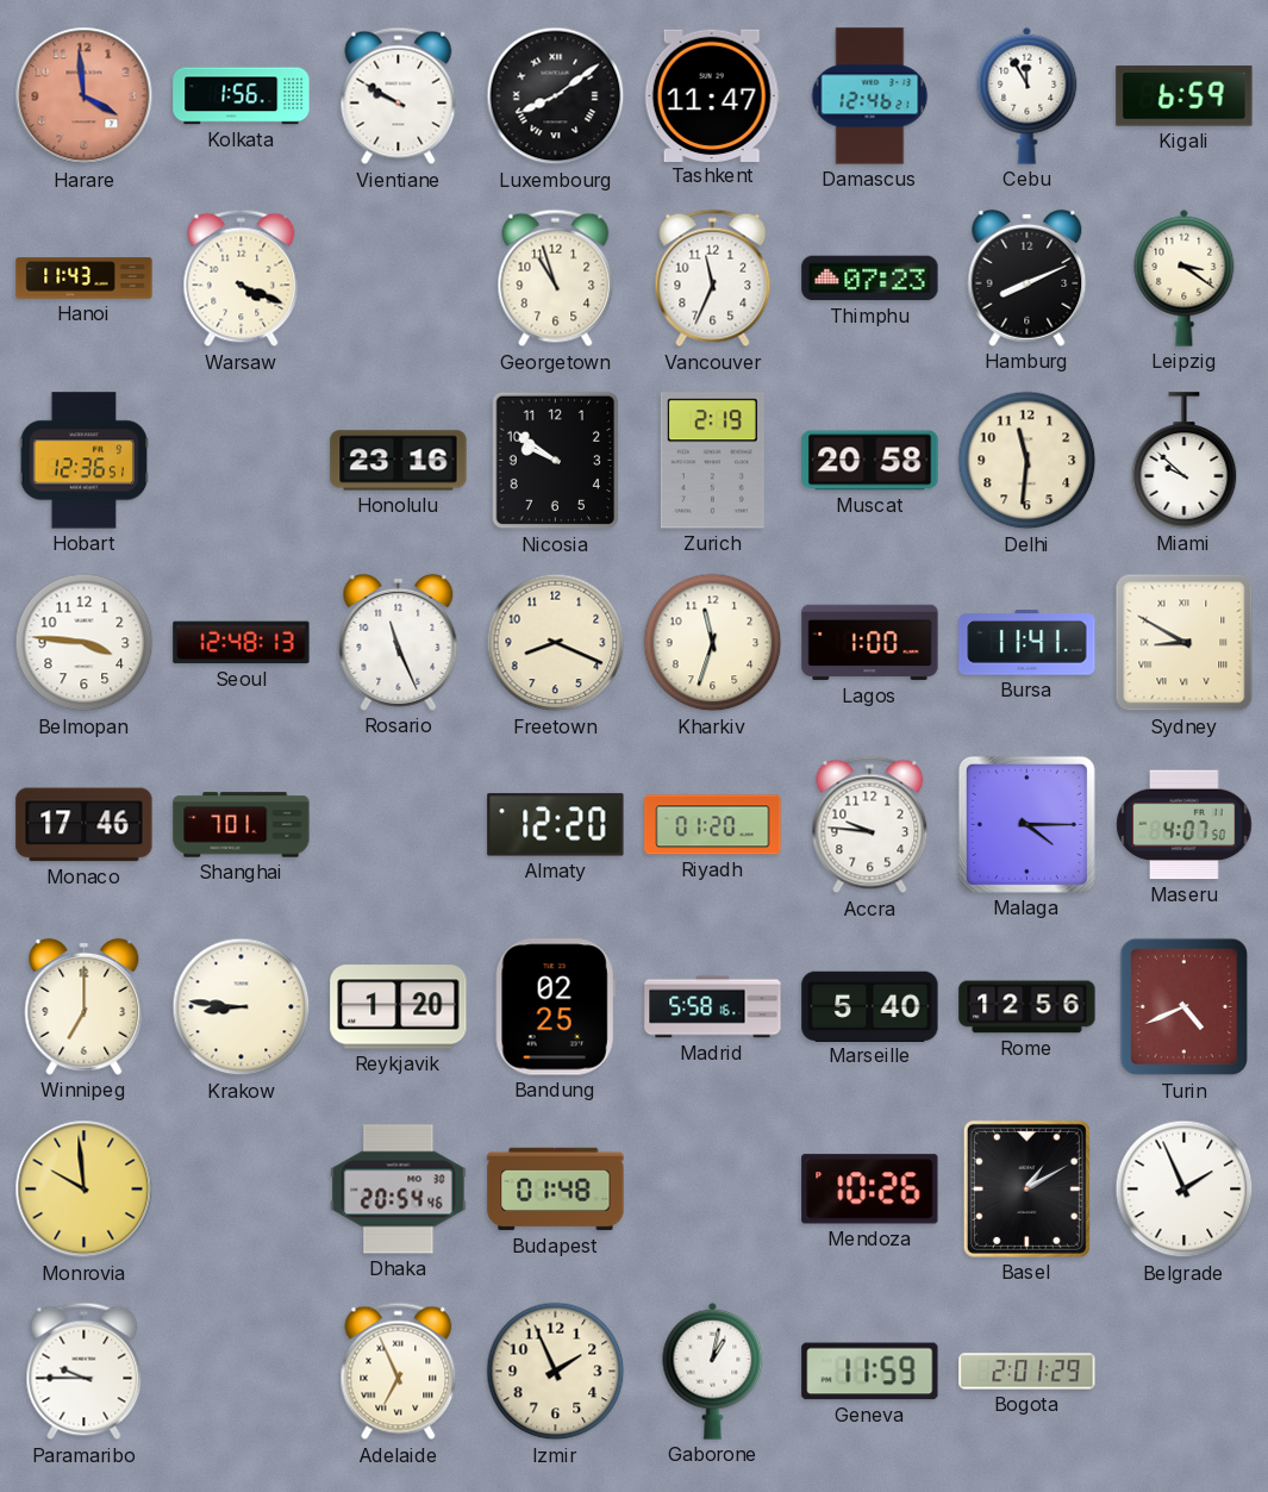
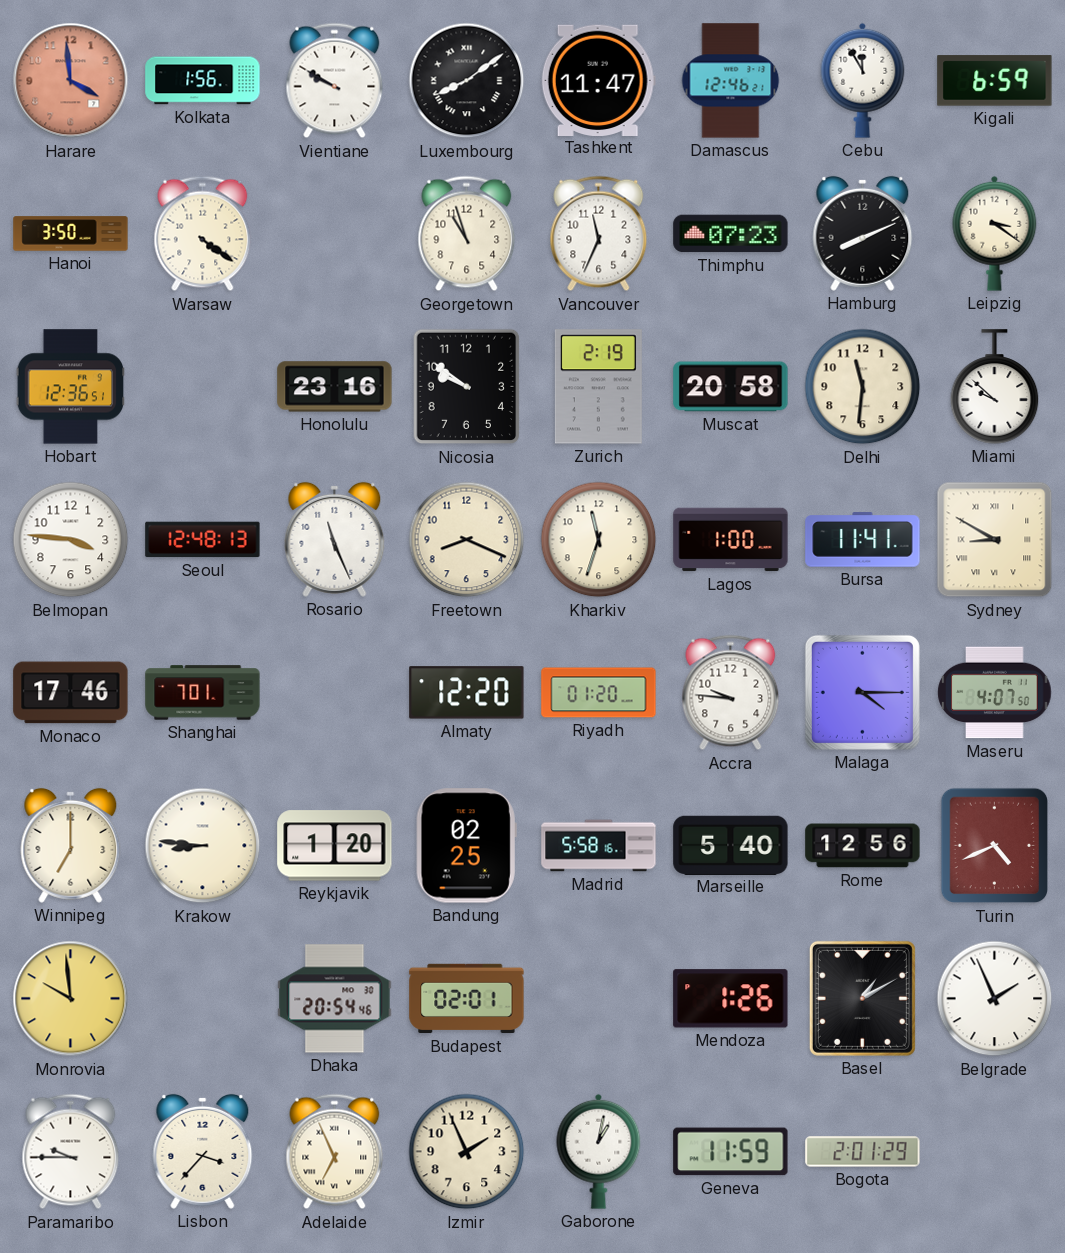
Hanoi: 11:43 -> 3:50
Warsaw: 4:19 -> 4:21
Budapest: 01:48 -> 02:01
Mendoza: 10:26 -> 1:26
Lisbon: none -> 3:37
